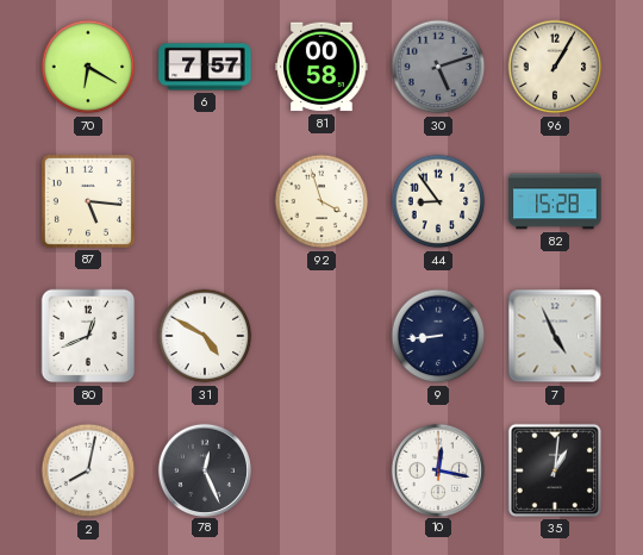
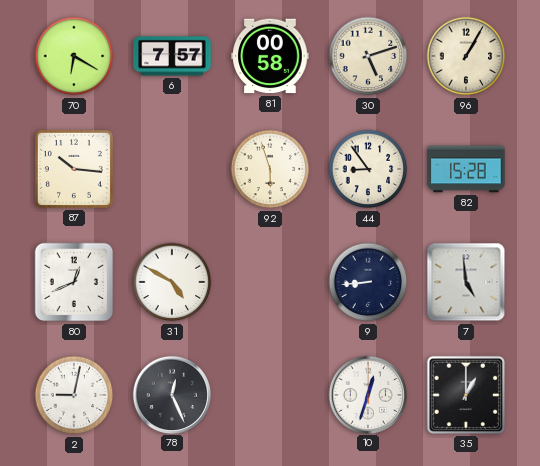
30 dial: grey -> cream
87: 5:16 -> 10:16
92: 3:57 -> 5:57
7: 4:56 -> 4:59
2: 8:02 -> 9:02
10: 12:17 -> 12:33
35: 1:01 -> 1:00
